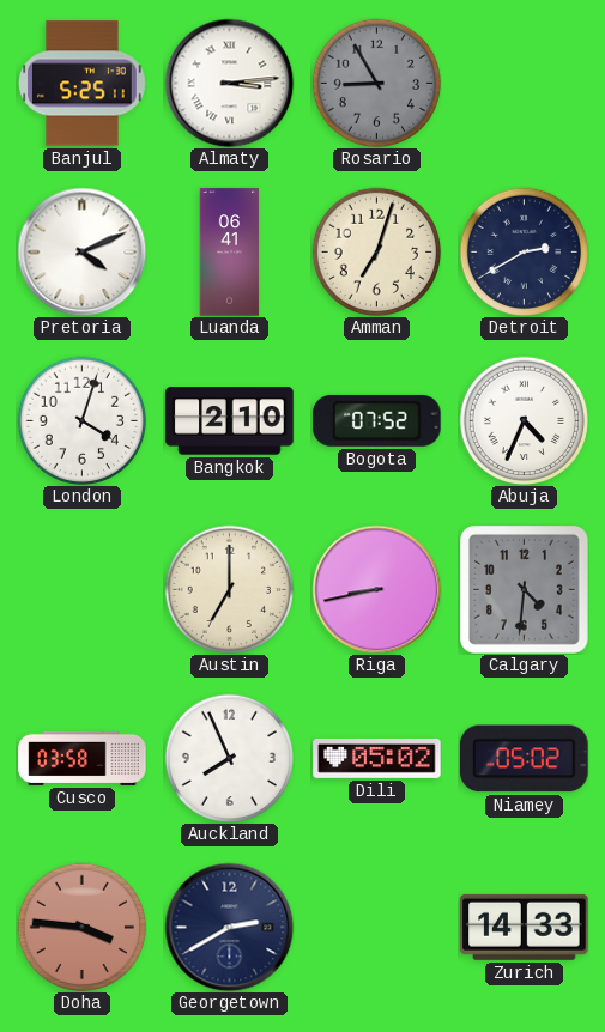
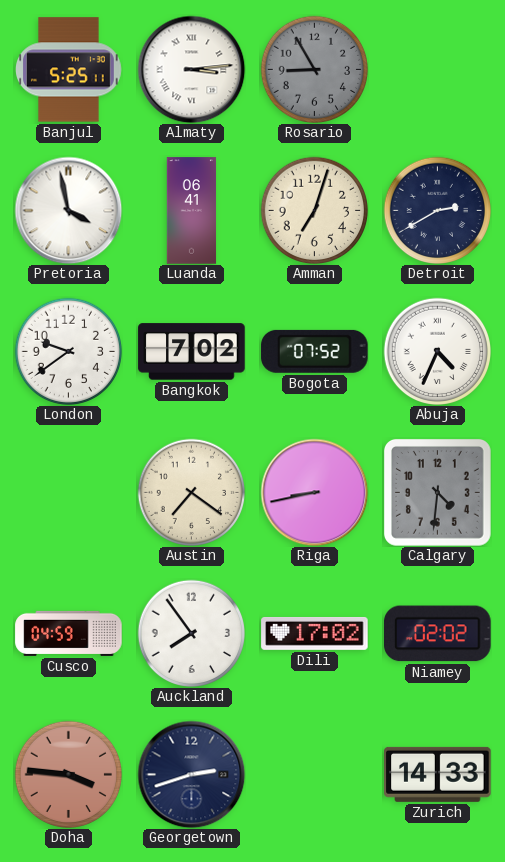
Pretoria: 4:11 -> 3:58
London: 4:03 -> 9:39
Bangkok: 2:10 -> 7:02
Austin: 7:00 -> 7:21
Cusco: 03:58 -> 04:59
Auckland: 7:56 -> 7:54
Dili: 05:02 -> 17:02
Niamey: 05:02 -> 02:02
Georgetown: 2:40 -> 2:42
